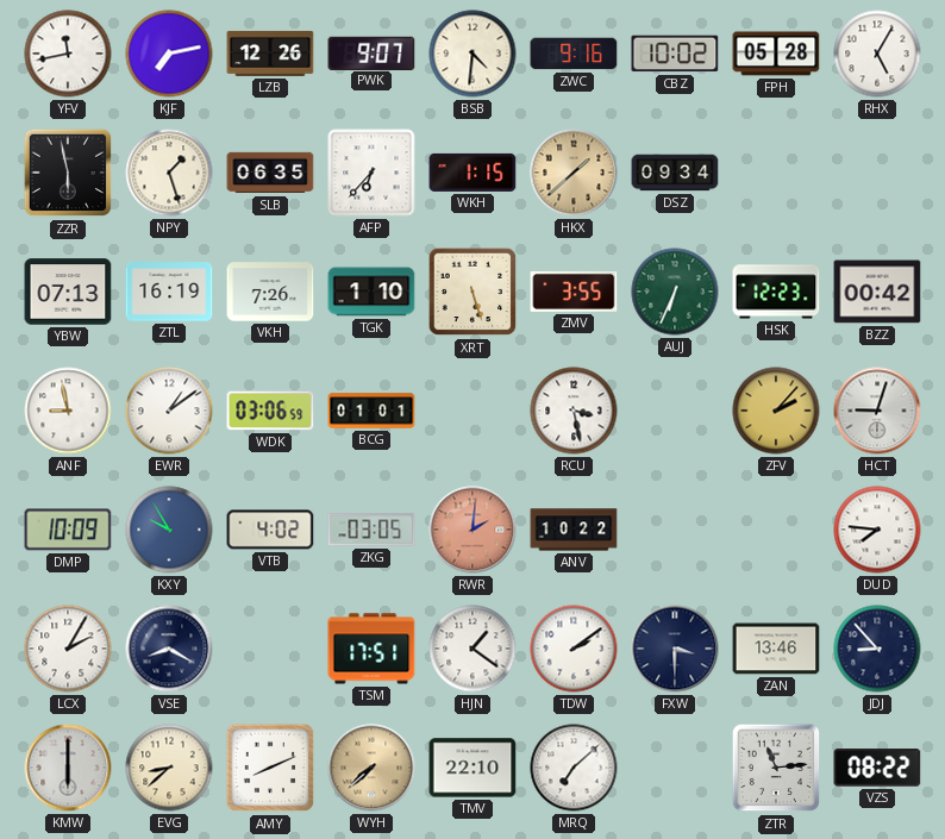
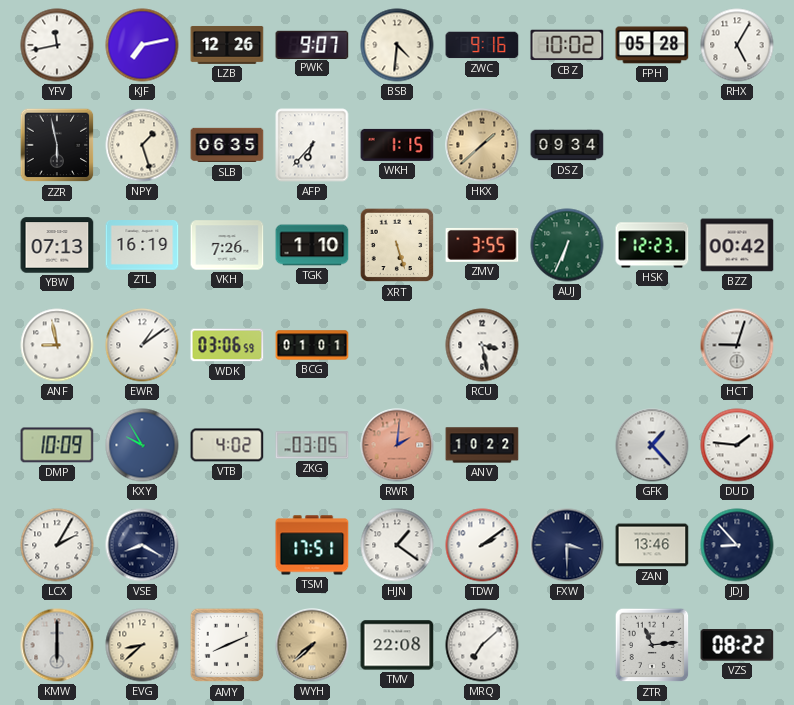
ZFV: 2:07 -> none
GFK: none -> 1:23
DUD: 7:46 -> 1:46
TMV: 22:10 -> 22:08
